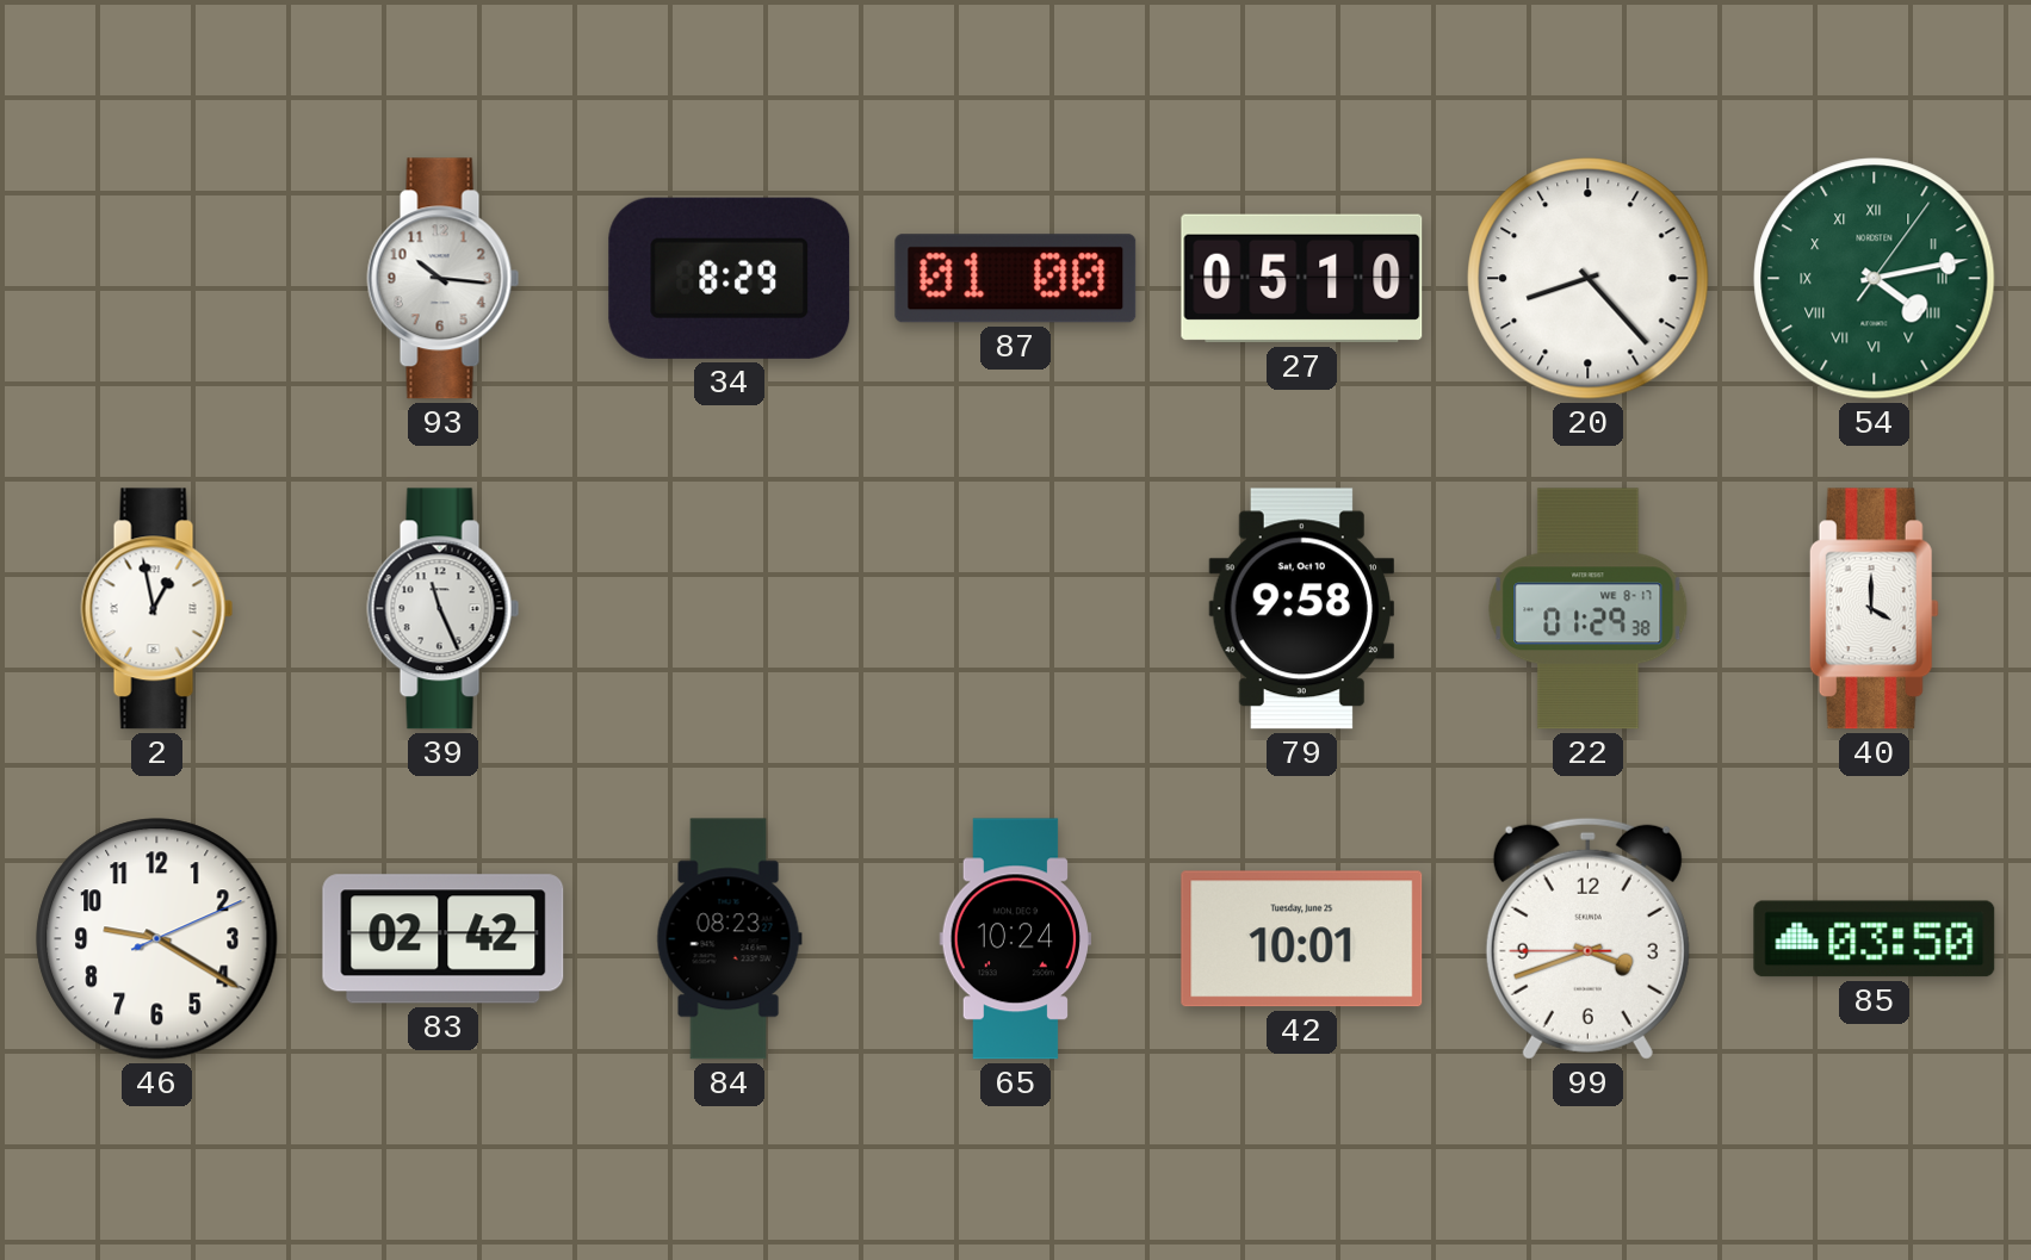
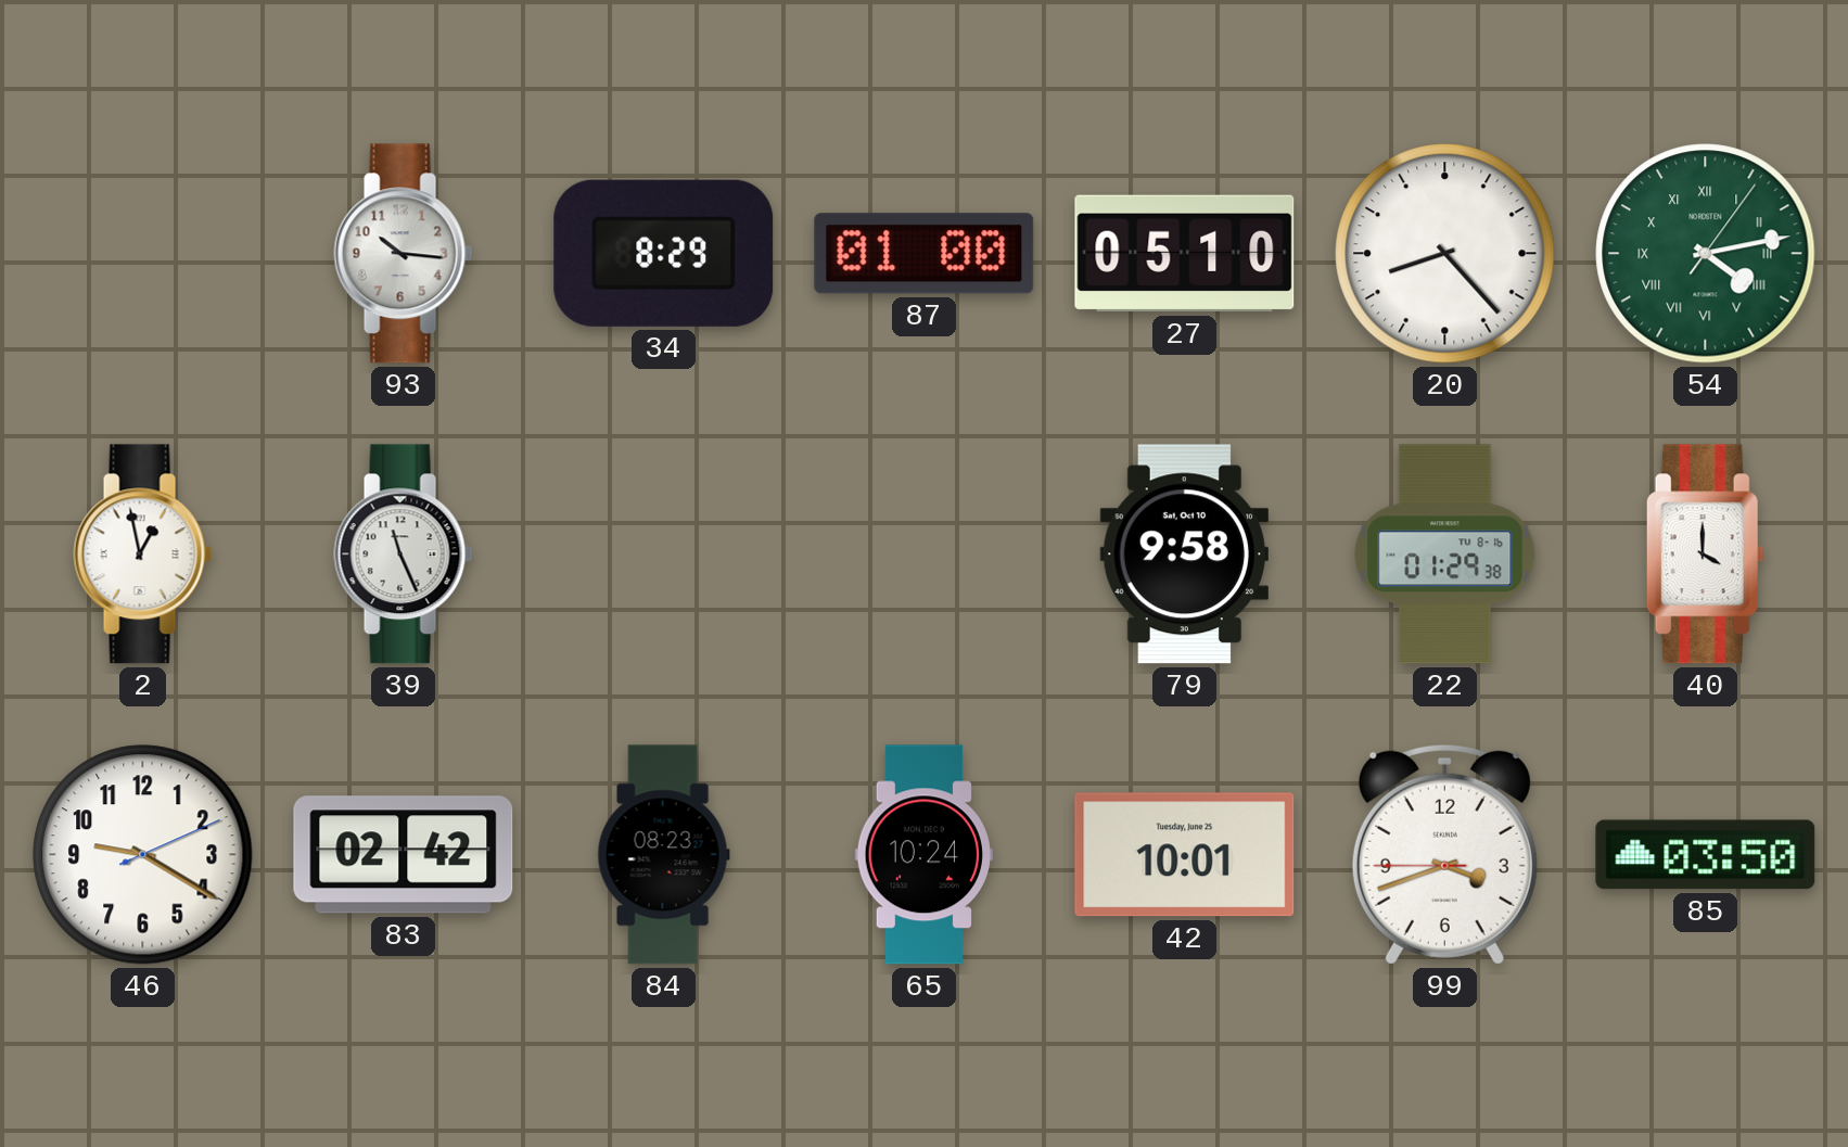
22 date: WE 8-17 -> TU 8-16
